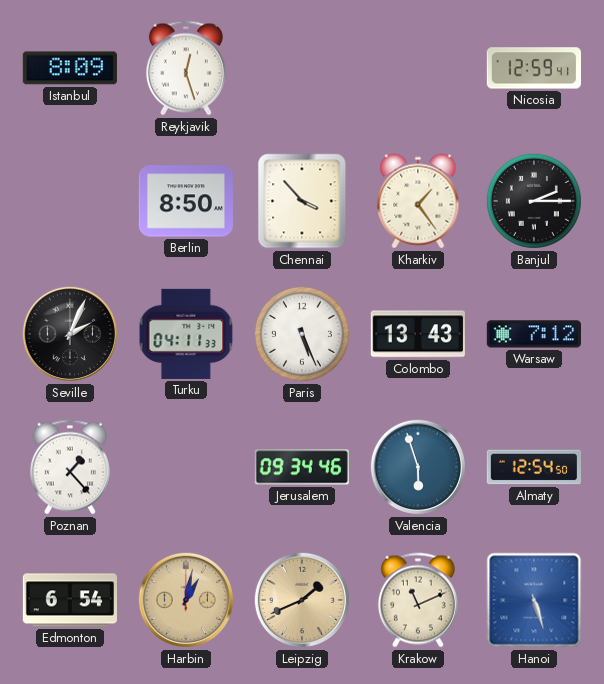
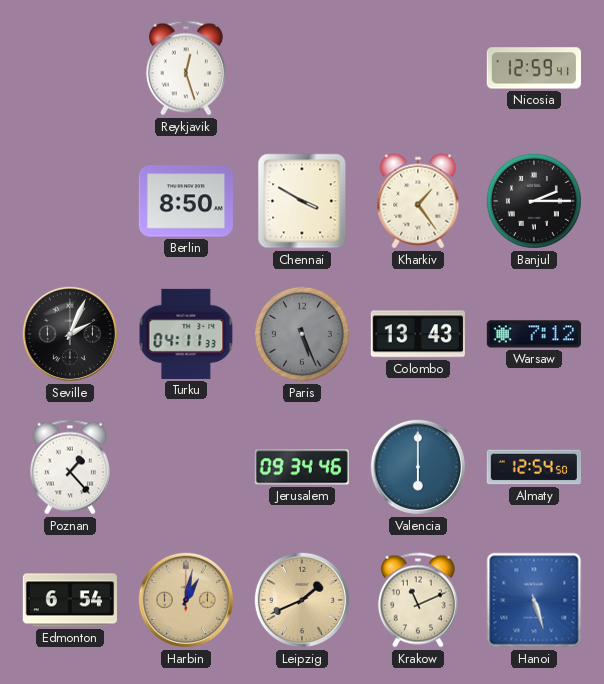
Istanbul: 8:09 -> none
Chennai: 3:53 -> 3:50
Paris dial: white -> grey
Valencia: 5:57 -> 6:00
